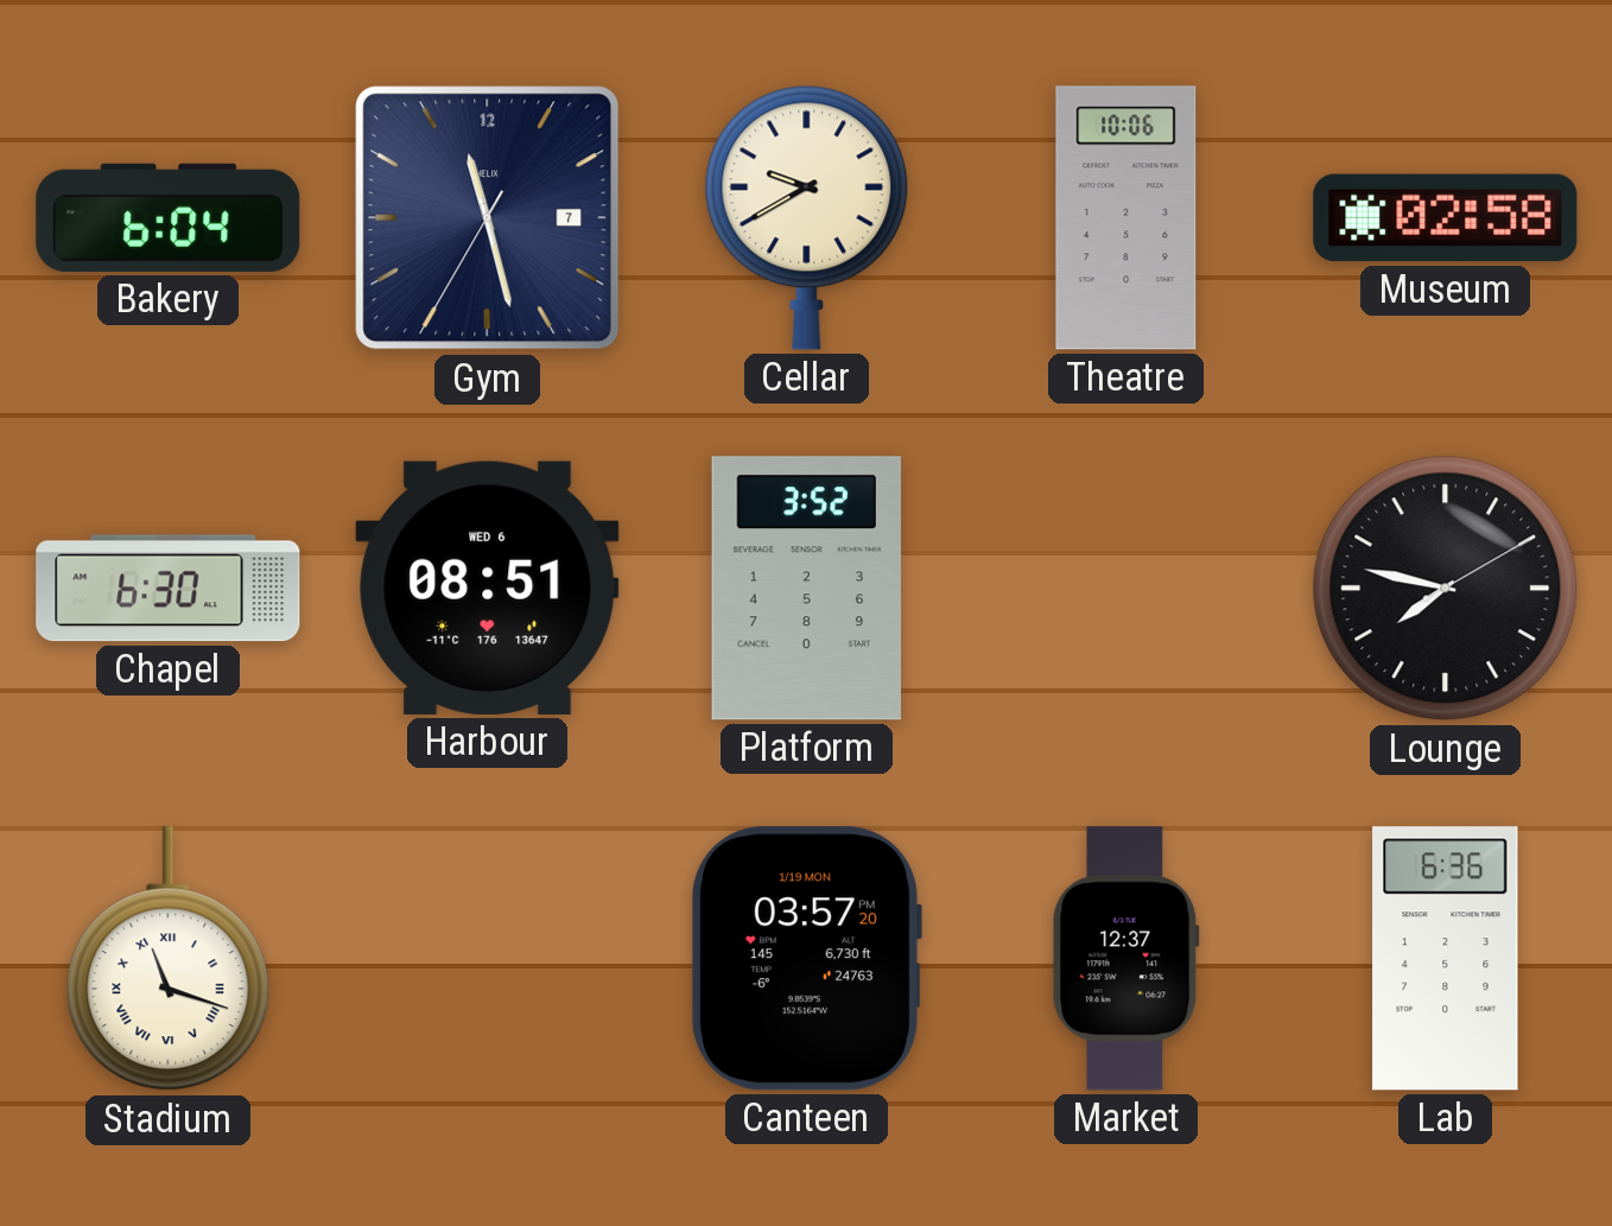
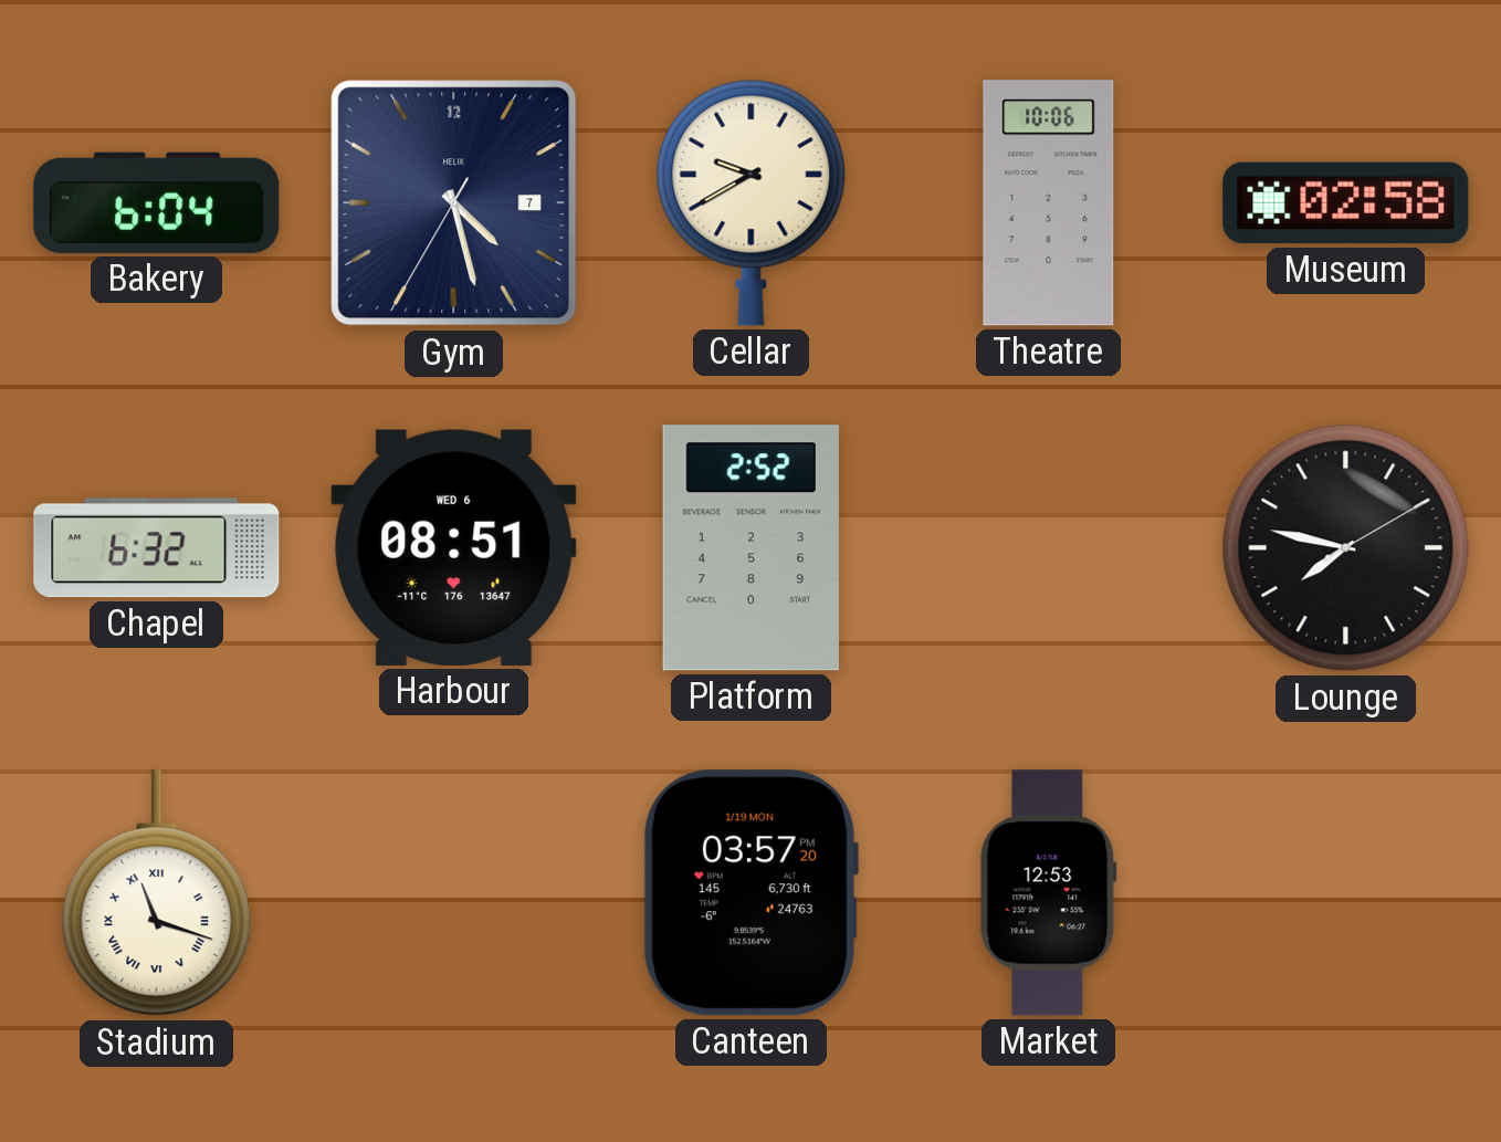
Gym: 11:27 -> 4:27
Chapel: 6:30 -> 6:32
Platform: 3:52 -> 2:52
Market: 12:37 -> 12:53
Lab: 6:36 -> none
